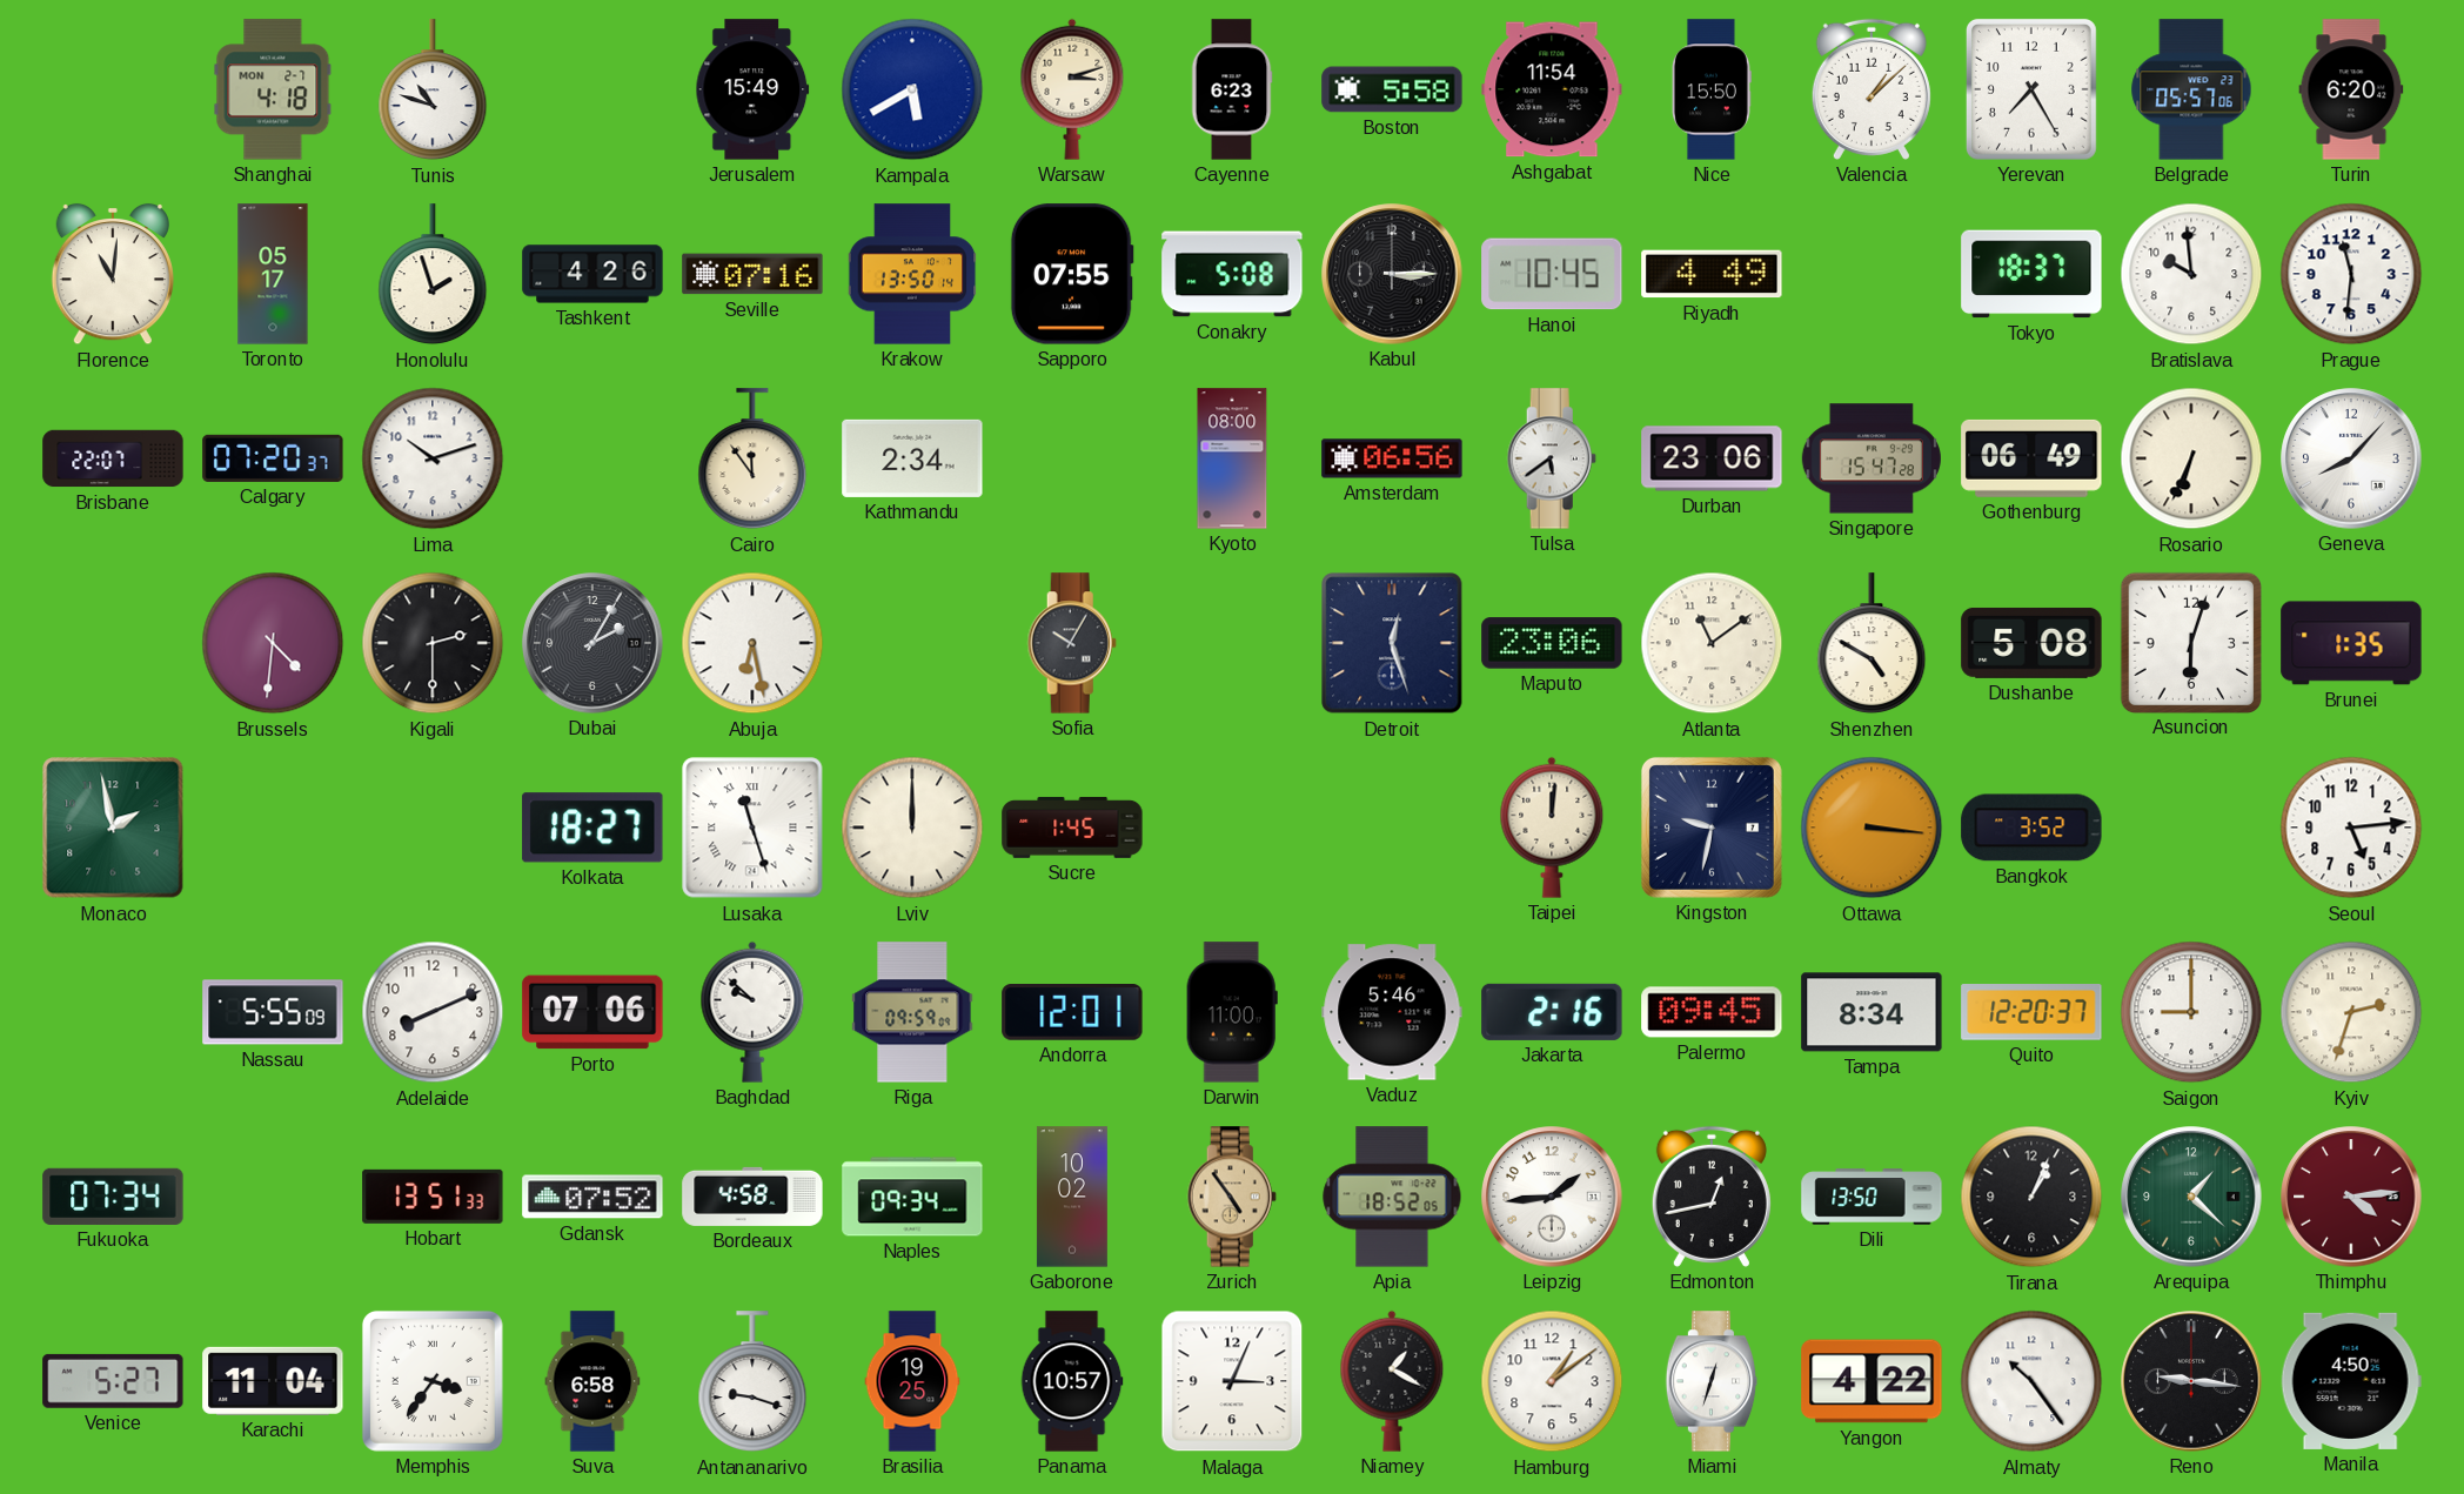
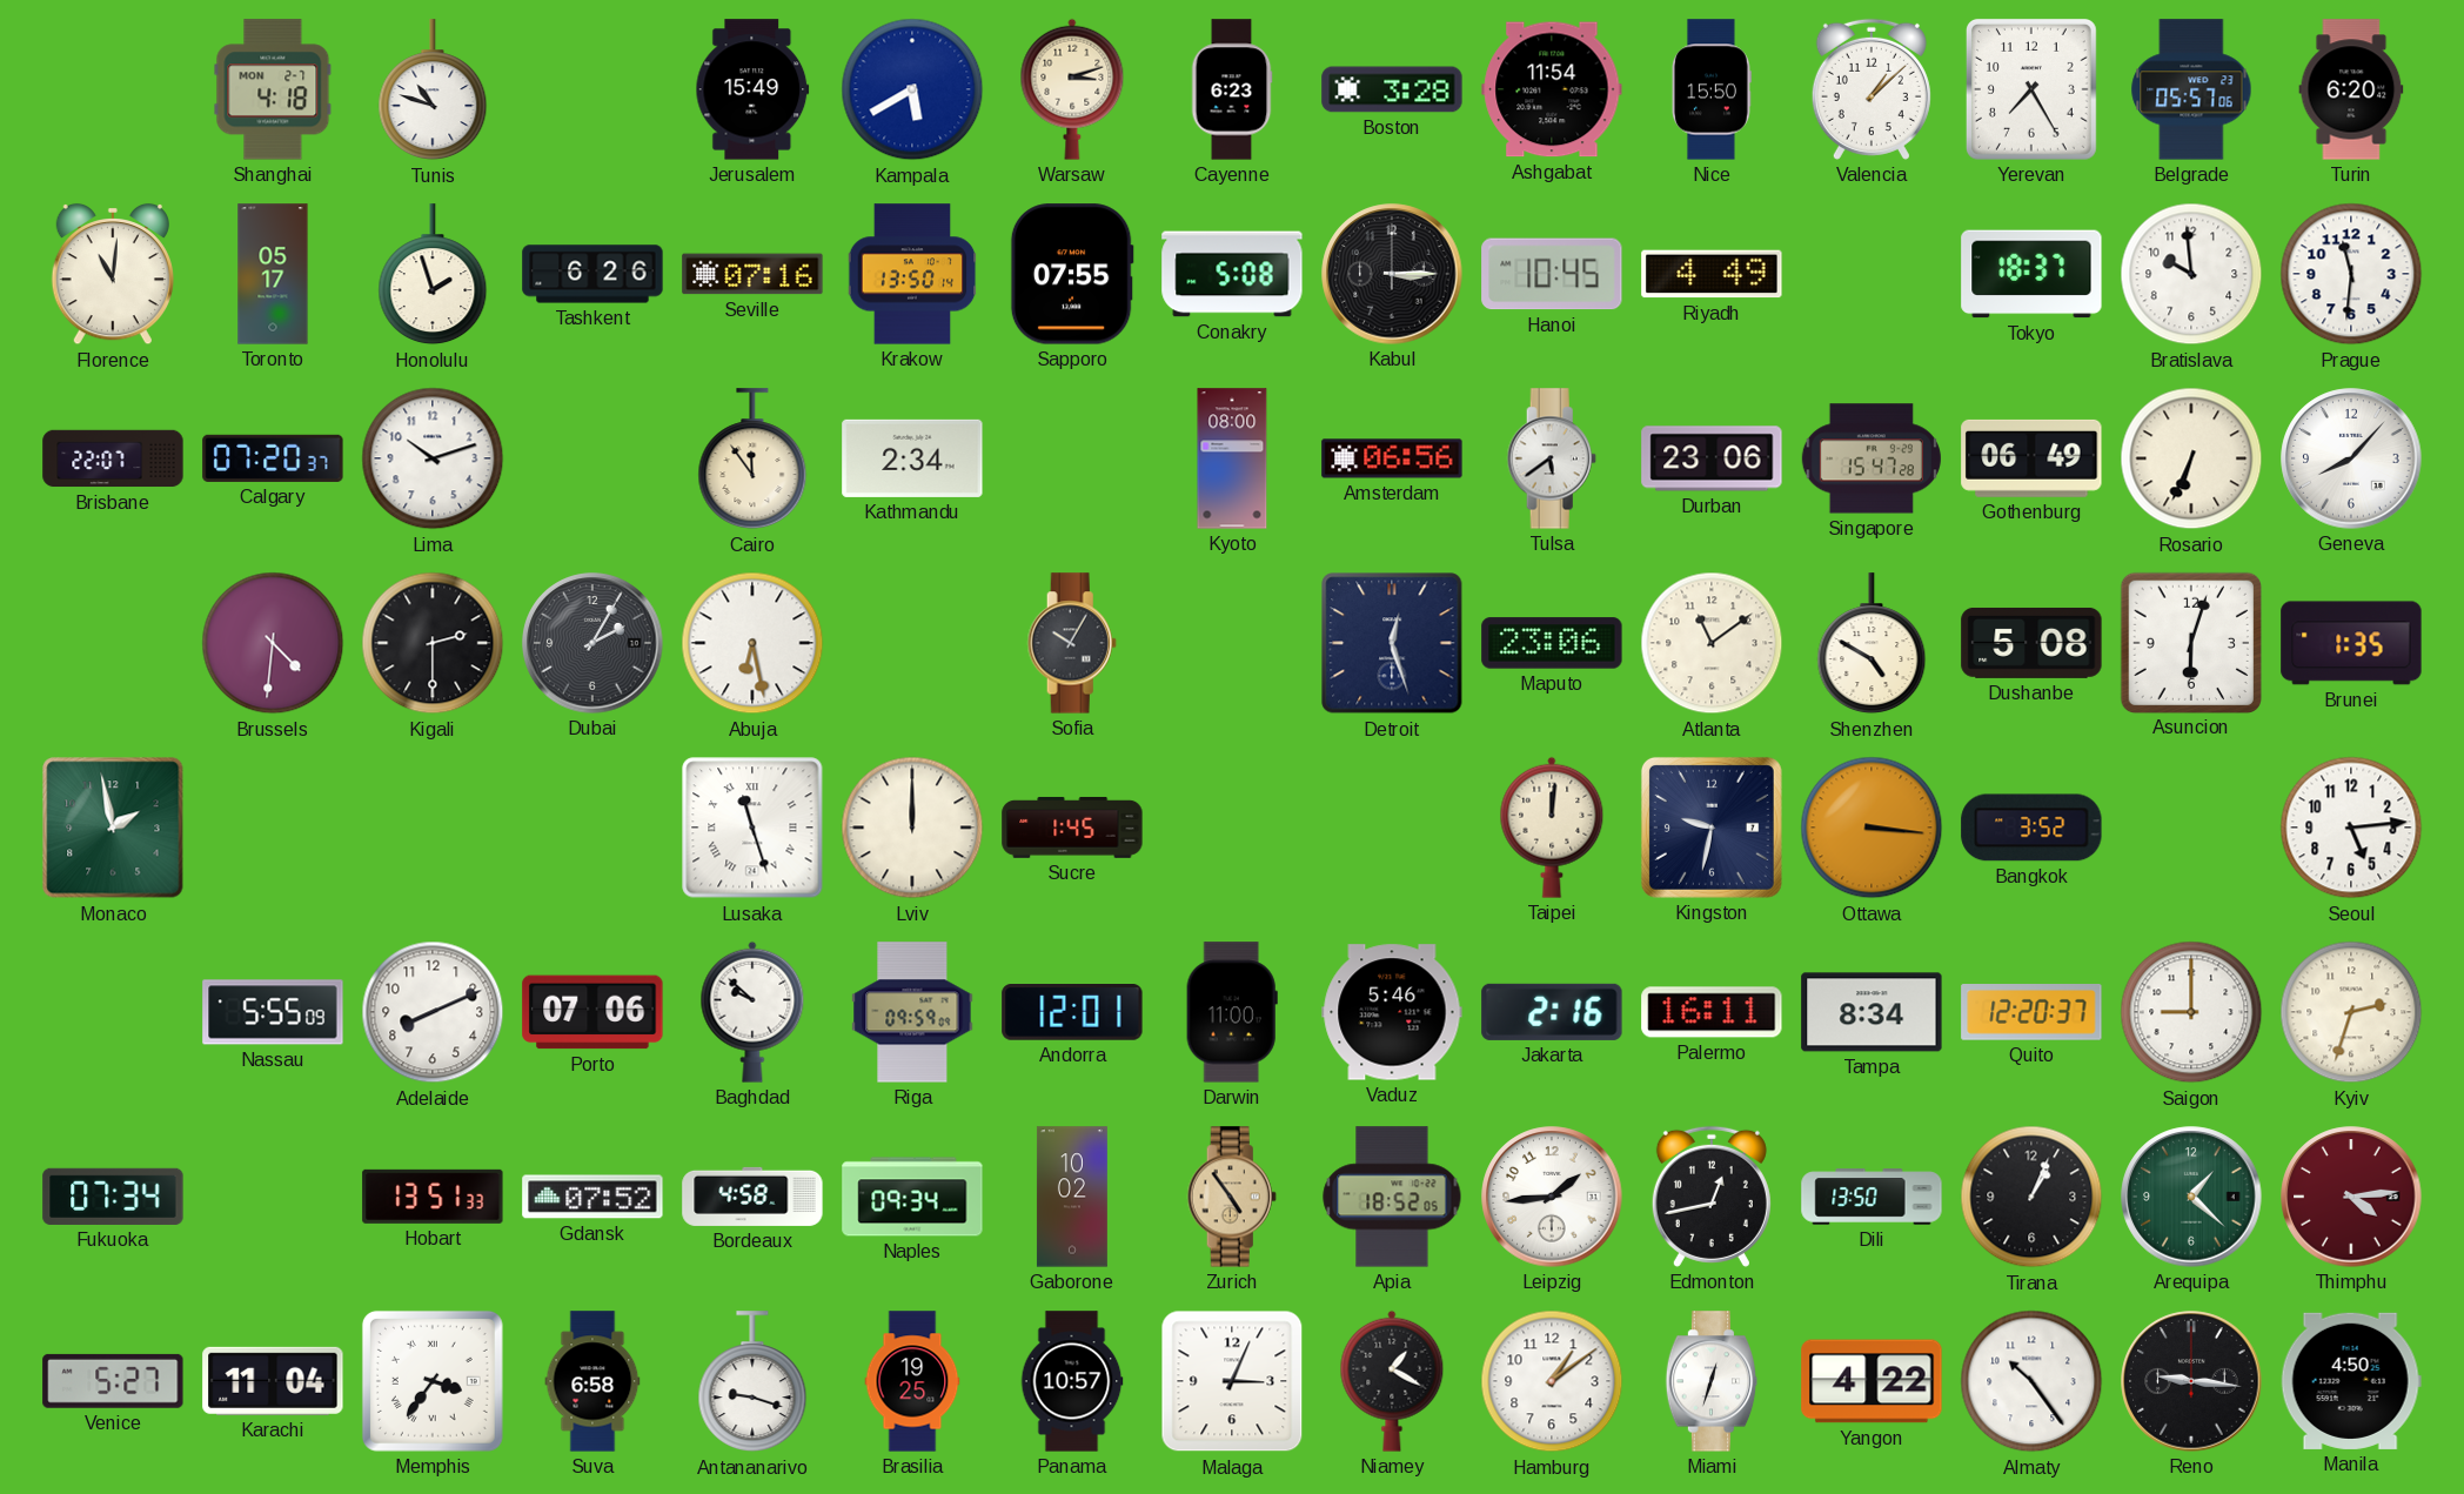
Boston: 5:58 -> 3:28
Tashkent: 4:26 -> 6:26
Kolkata: 18:27 -> none
Palermo: 09:45 -> 16:11
